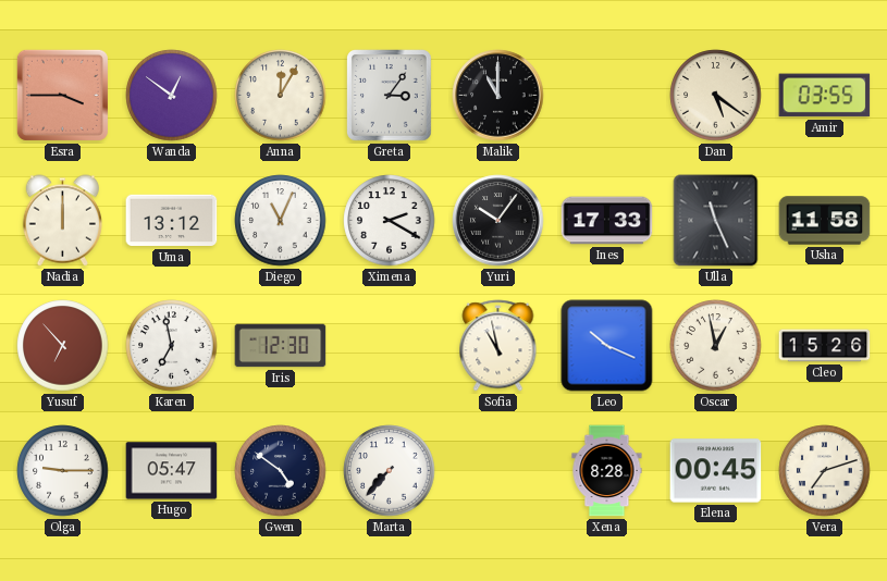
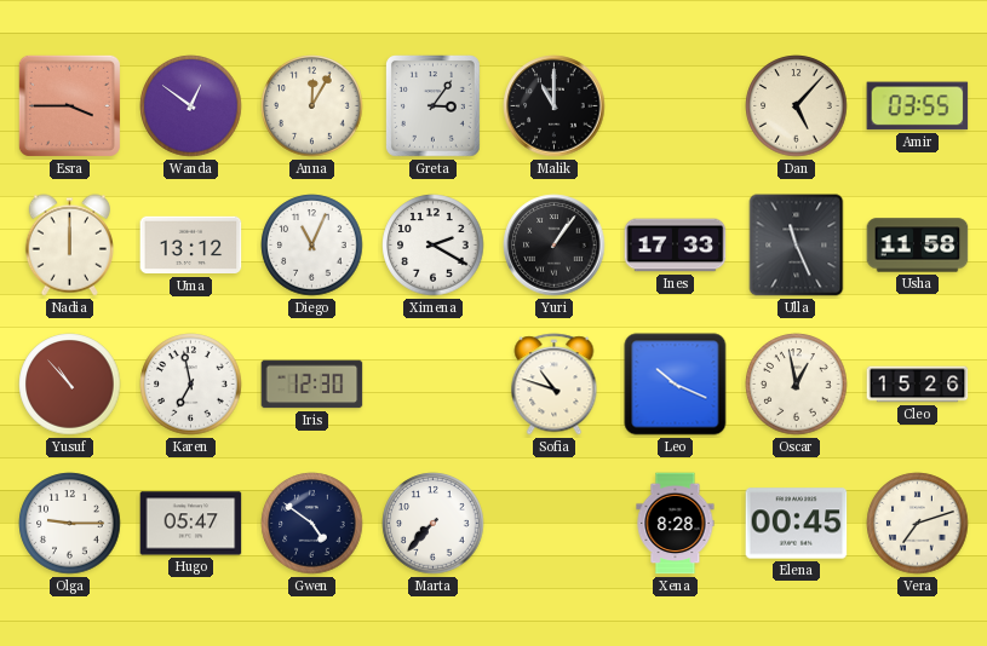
Dan: 5:21 -> 5:07
Yuri: 10:06 -> 1:06
Yusuf: 6:53 -> 10:53
Sofia: 10:58 -> 10:48
